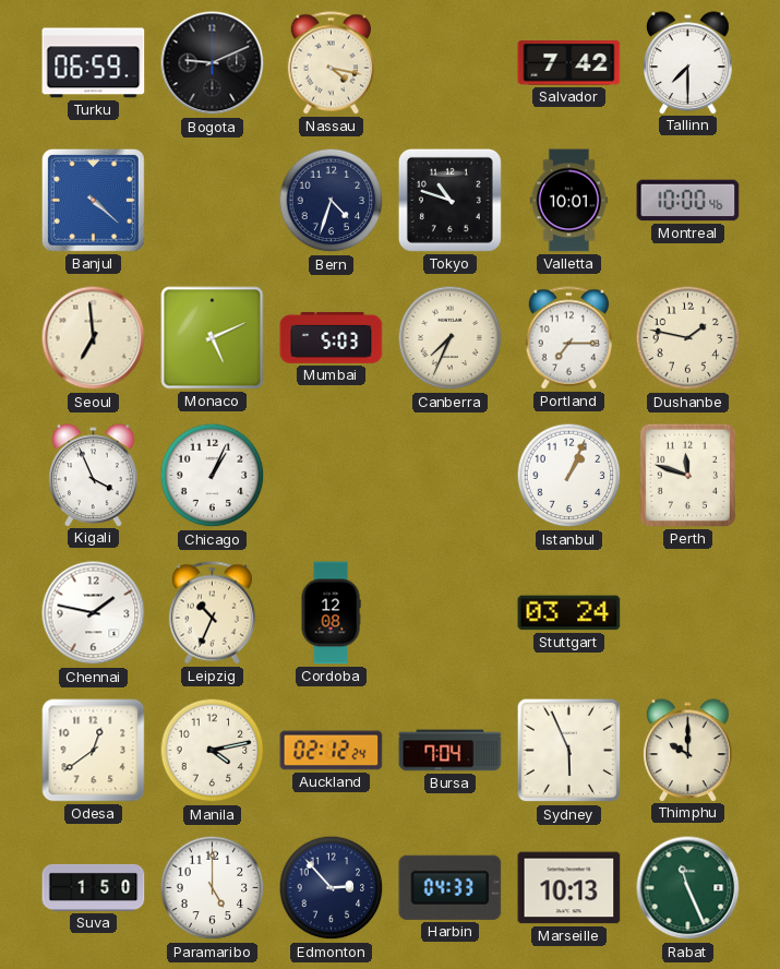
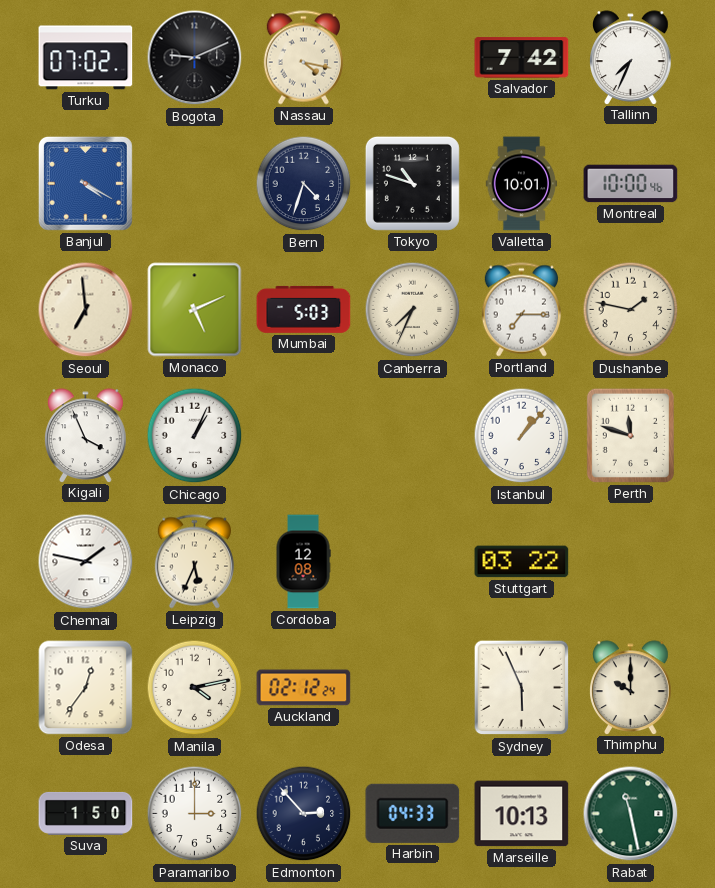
Turku: 06:59 -> 07:02
Tallinn: 7:30 -> 7:34
Banjul: 4:22 -> 4:20
Istanbul: 1:04 -> 1:07
Leipzig: 10:34 -> 5:34
Stuttgart: 03:24 -> 03:22
Odesa: 12:39 -> 12:36
Bursa: 7:04 -> none
Paramaribo: 5:00 -> 3:00
Rabat: 11:26 -> 11:28
